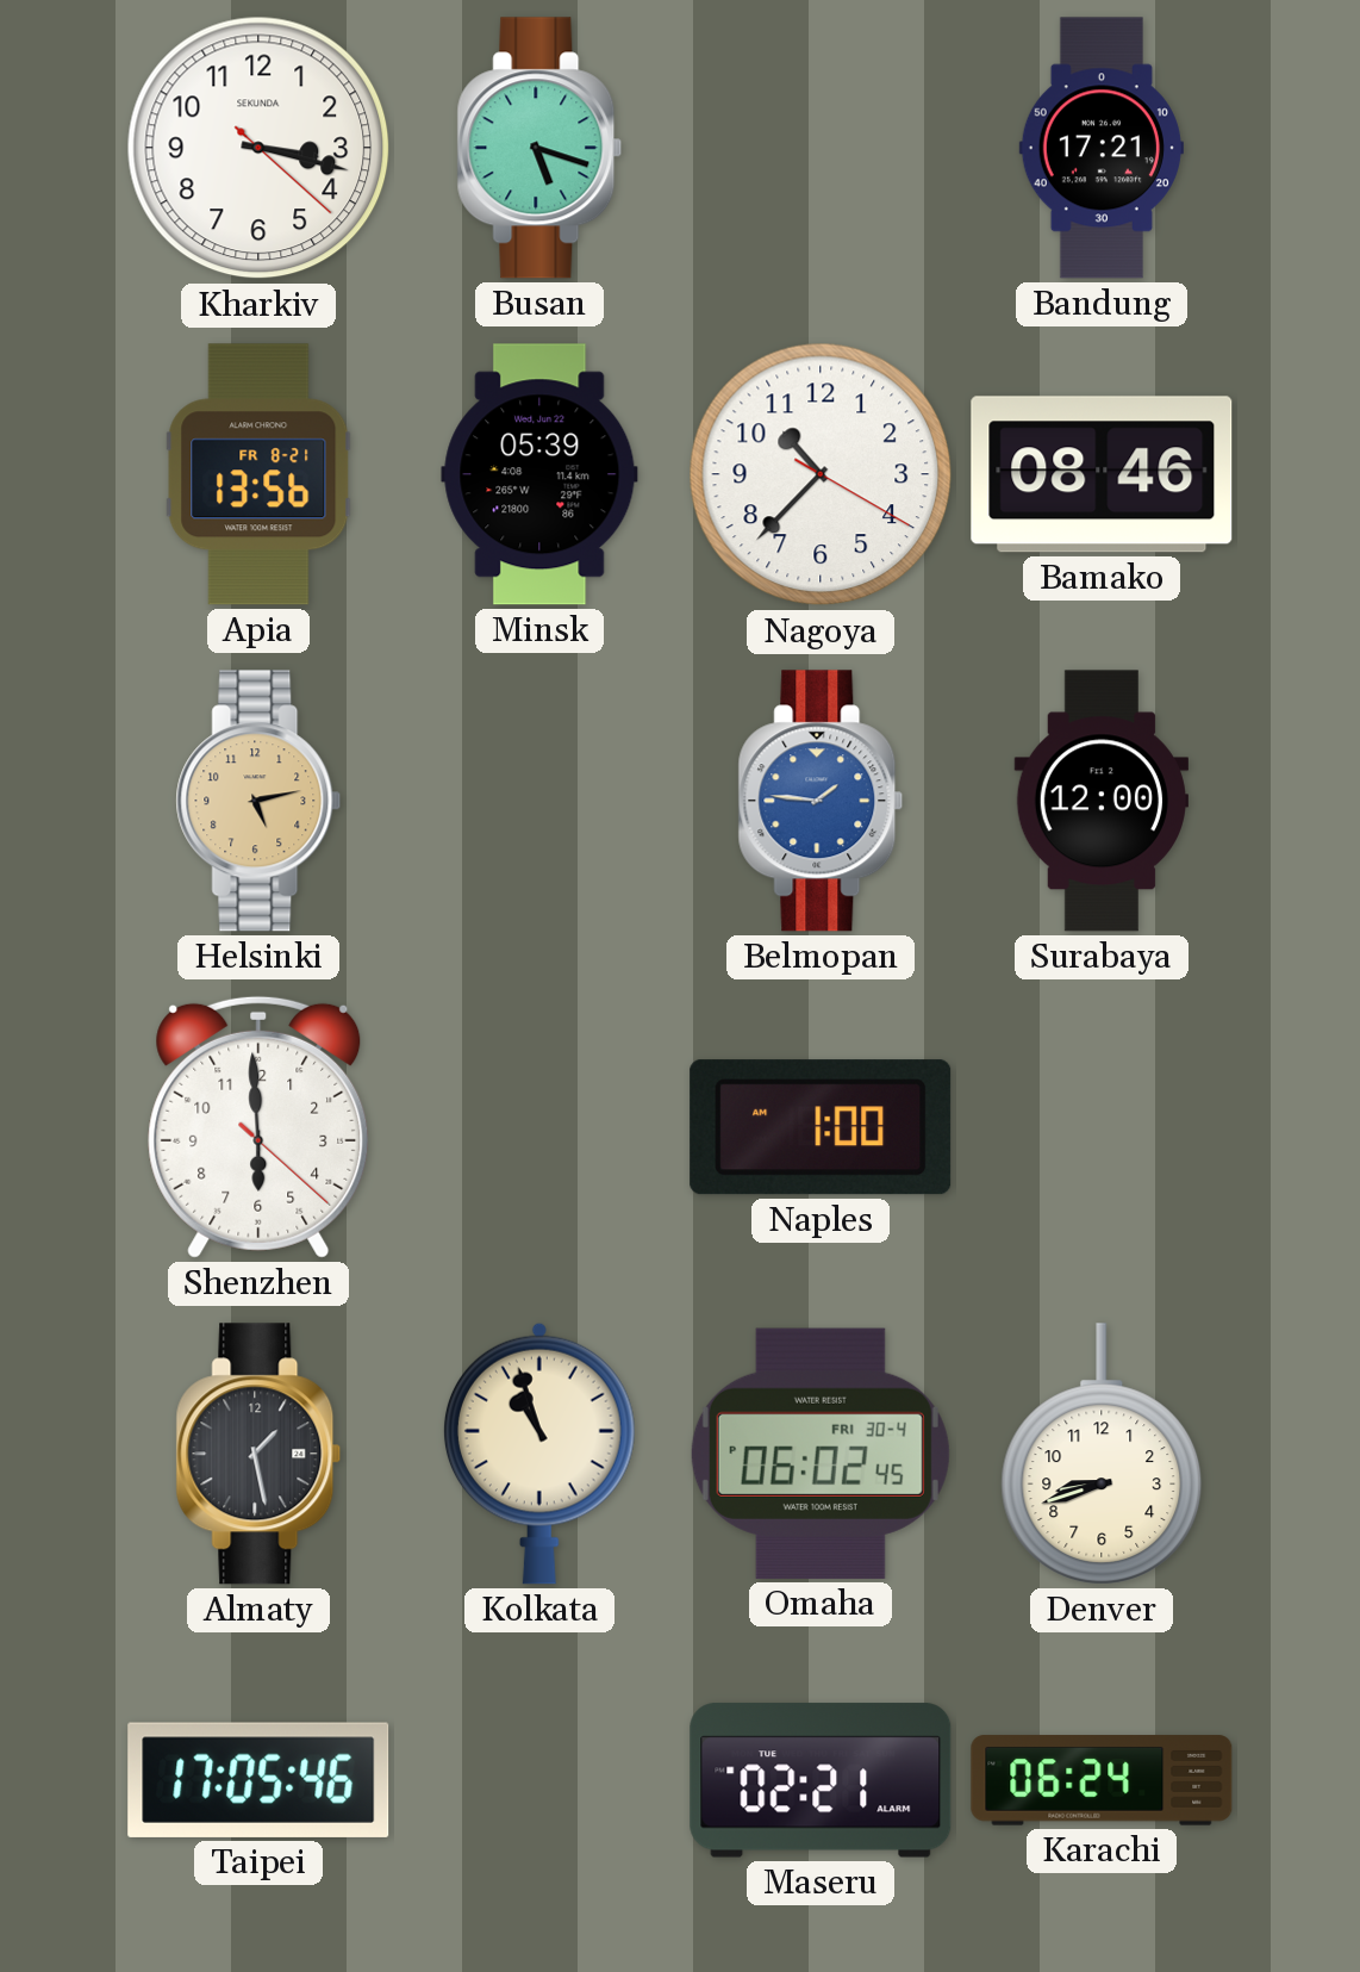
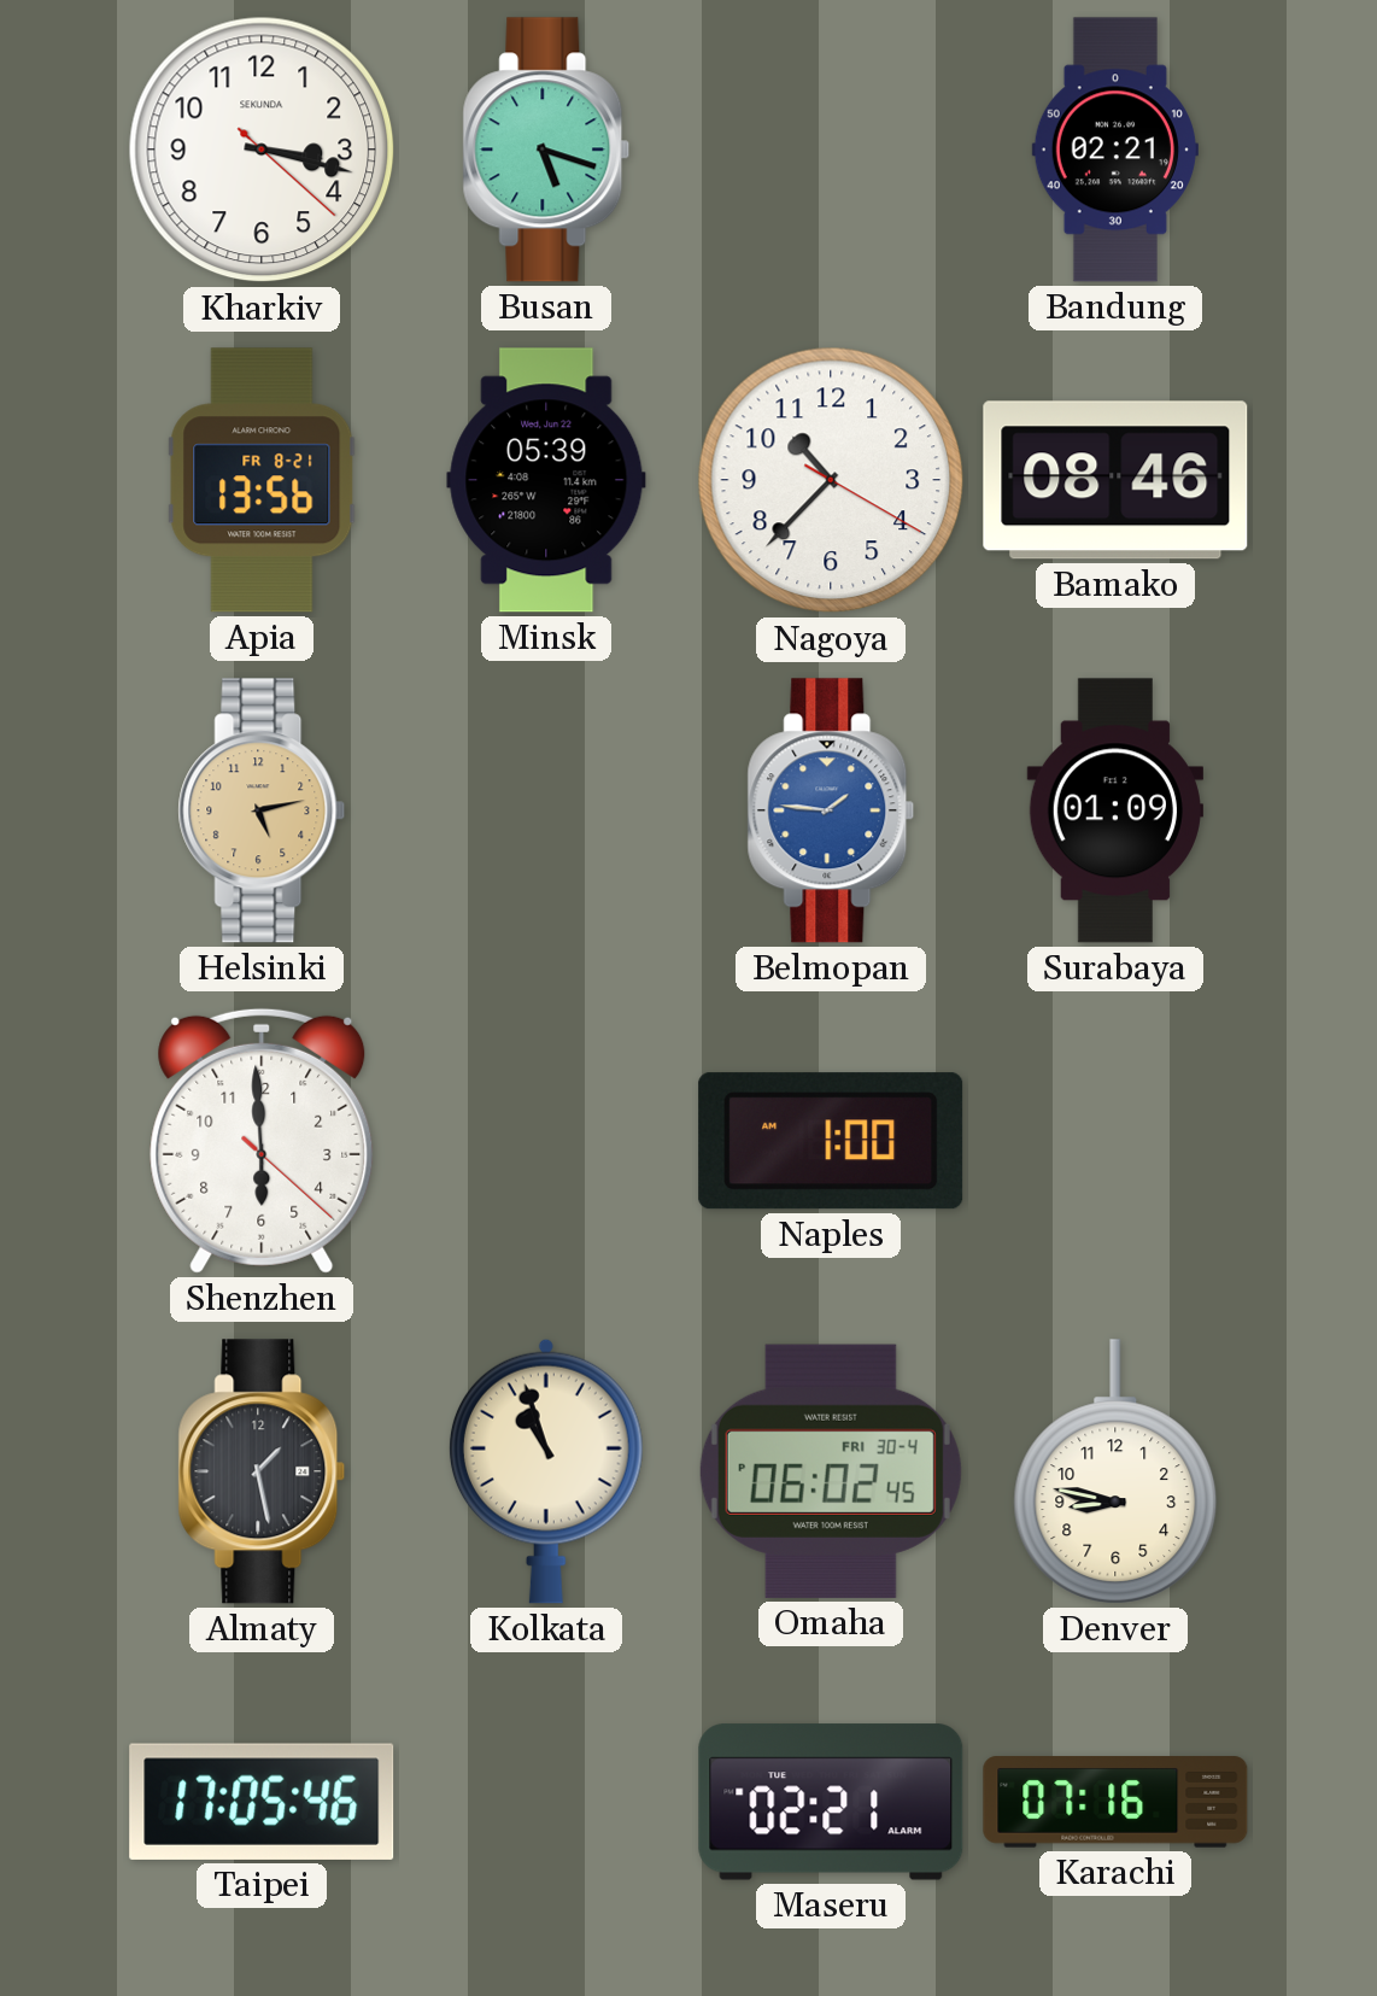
Bandung: 17:21 -> 02:21
Surabaya: 12:00 -> 01:09
Denver: 8:42 -> 8:47
Karachi: 06:24 -> 07:16
